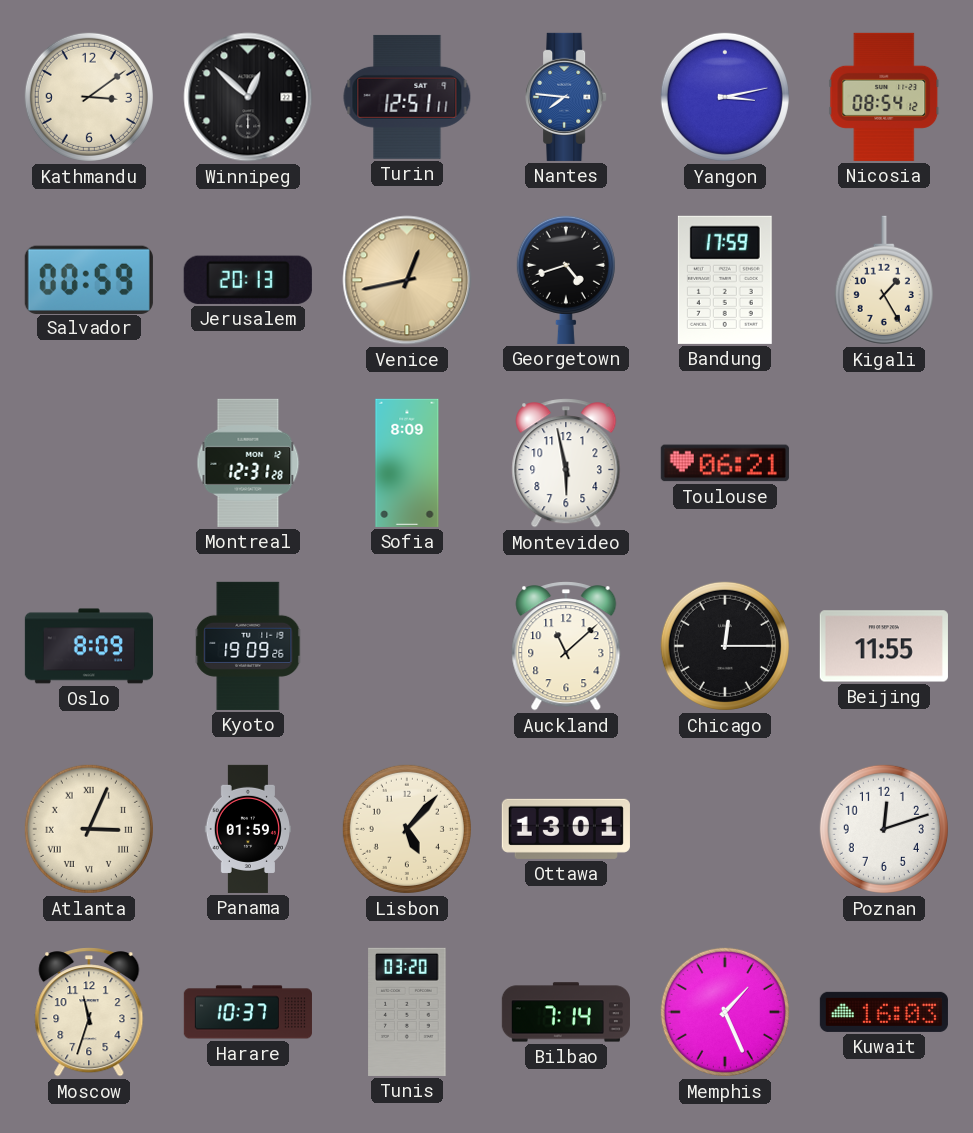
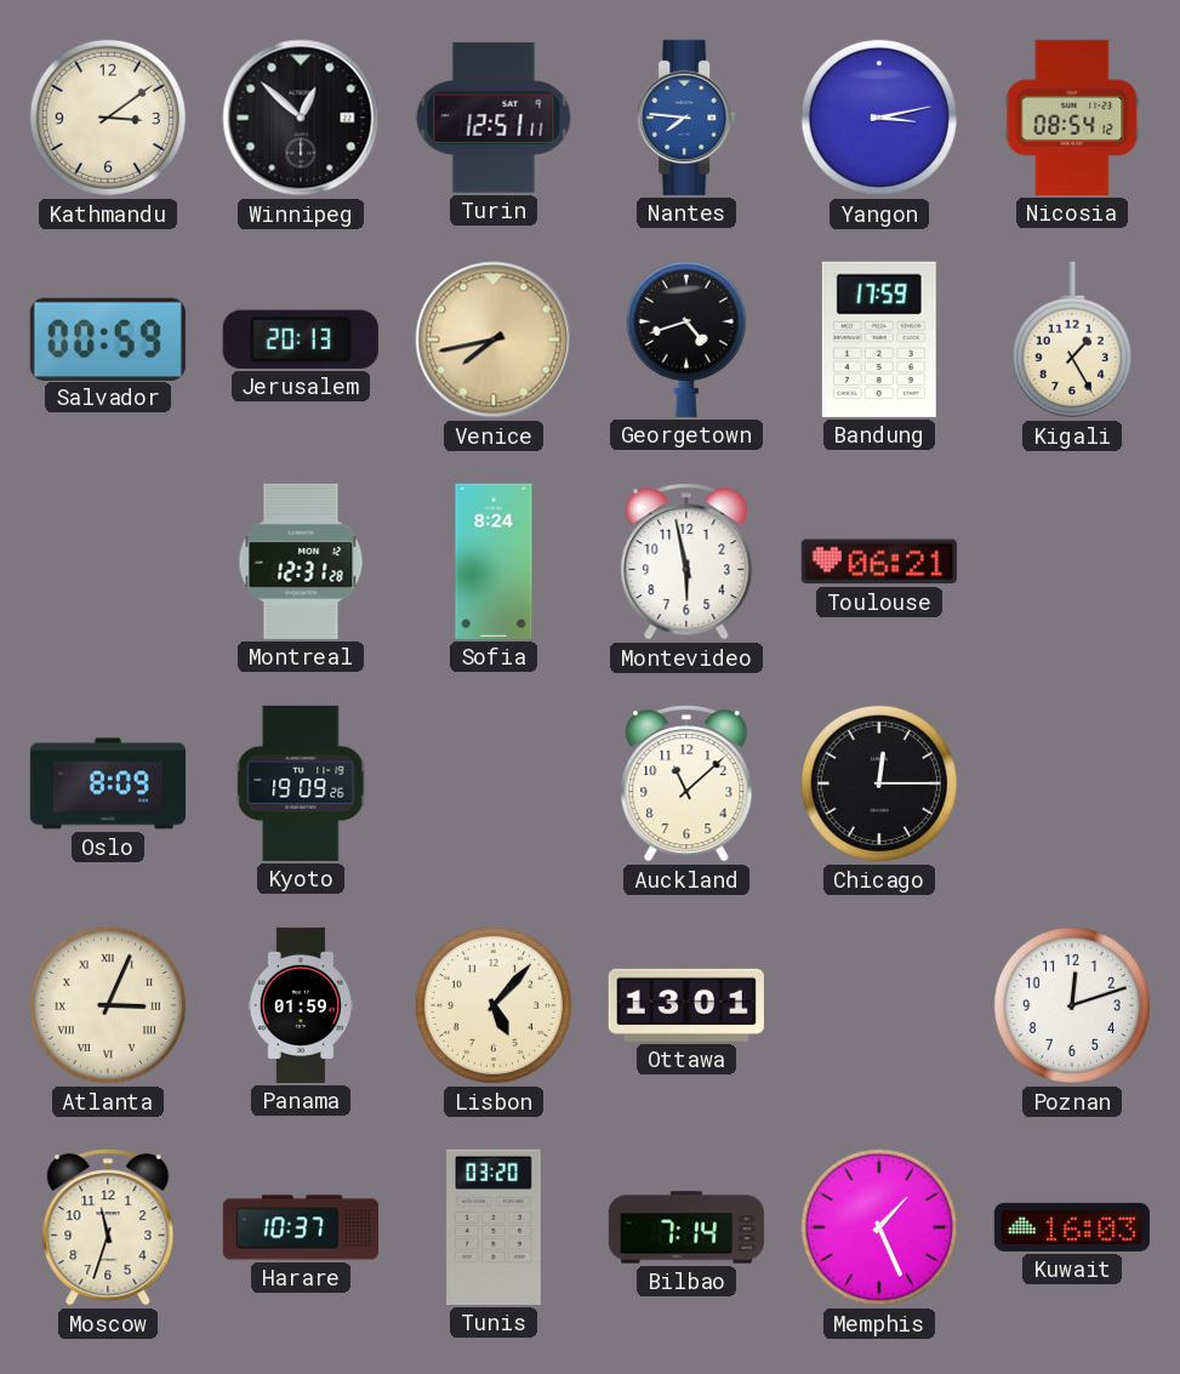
Venice: 12:43 -> 7:43
Sofia: 8:09 -> 8:24
Beijing: 11:55 -> none
